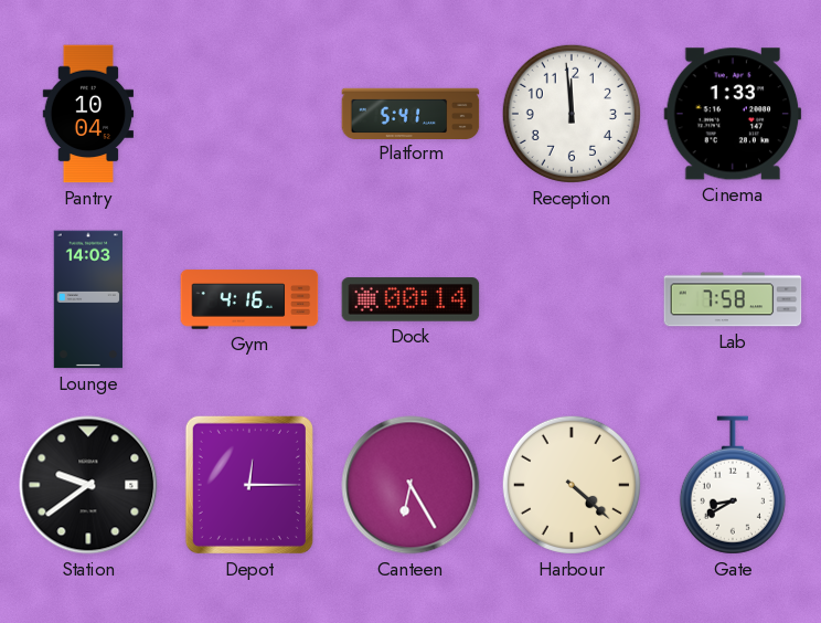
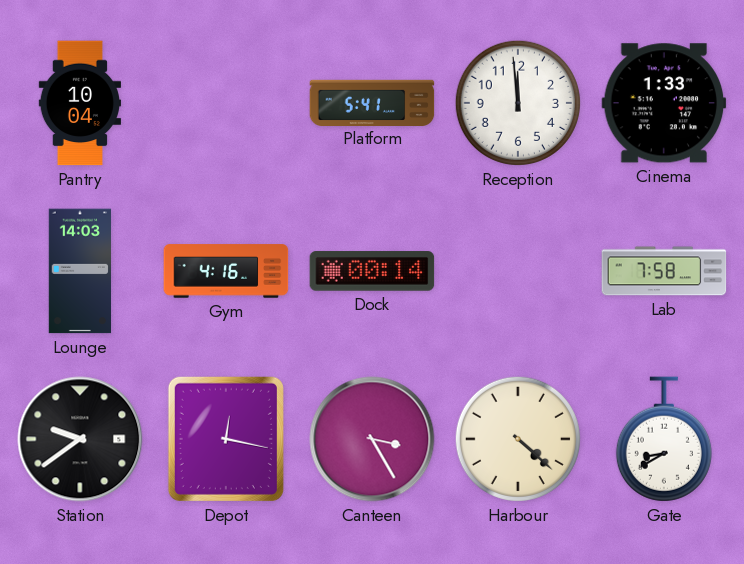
Depot: 12:15 -> 12:17
Canteen: 6:25 -> 3:25
